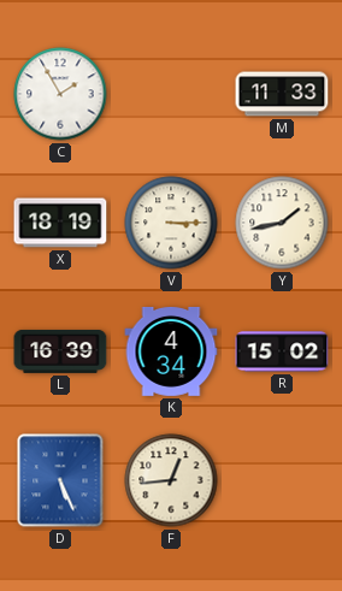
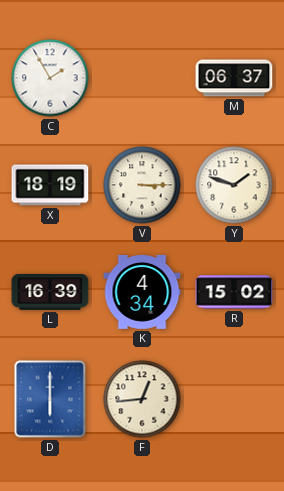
M: 11:33 -> 06:37
Y: 1:43 -> 1:48
D: 5:26 -> 6:00
